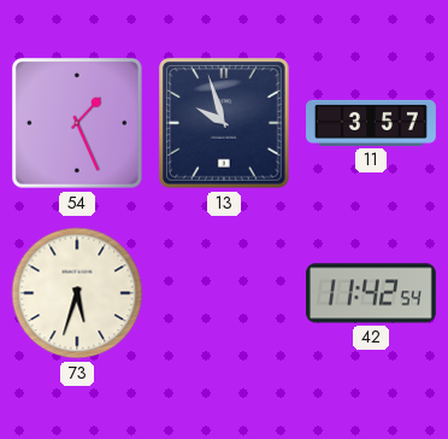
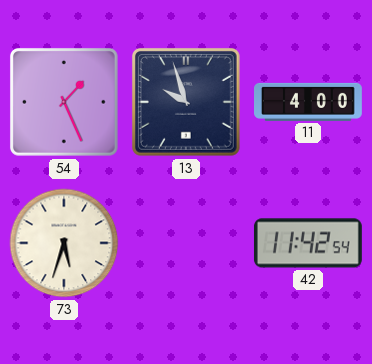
11: 3:57 -> 4:00
